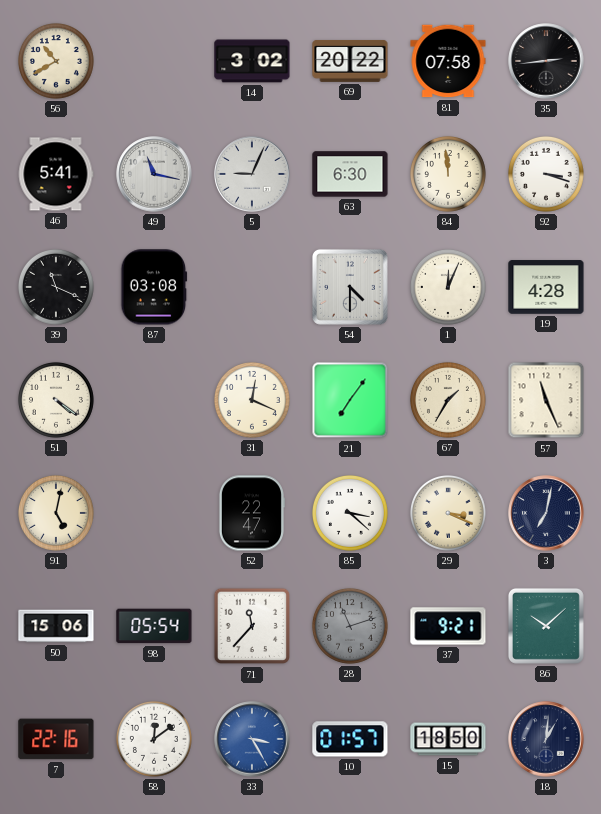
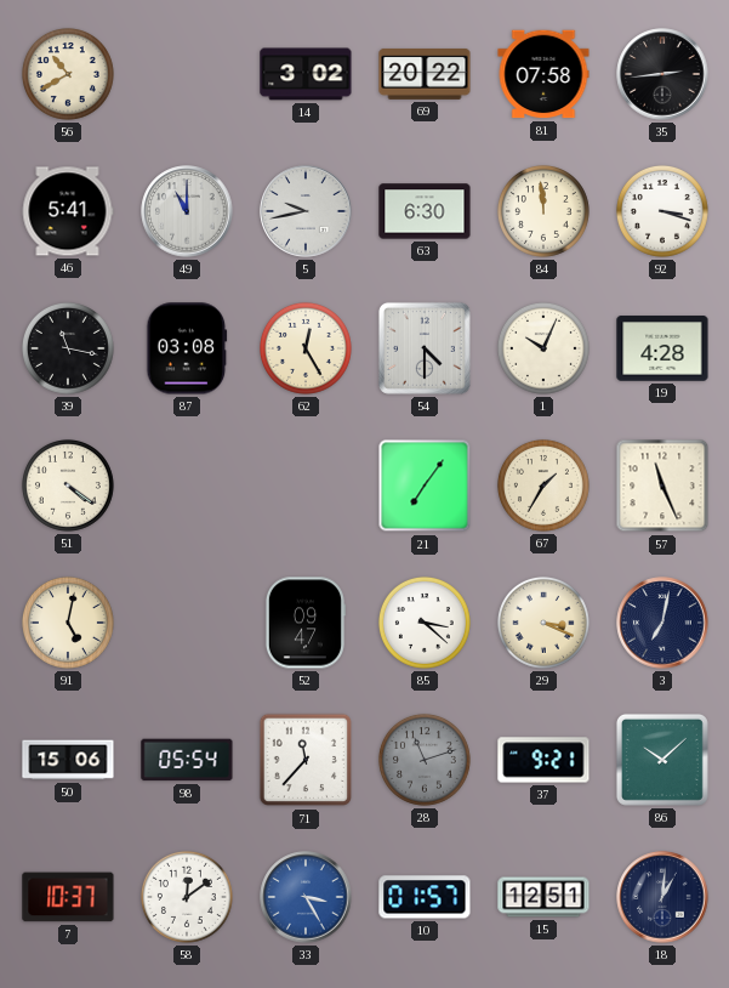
49: 11:17 -> 11:00
5: 9:04 -> 9:43
39: 11:19 -> 11:17
62: none -> 12:25
1: 12:04 -> 10:04
31: 12:19 -> none
52: 22:47 -> 09:47
7: 22:16 -> 10:37
15: 18:50 -> 12:51
